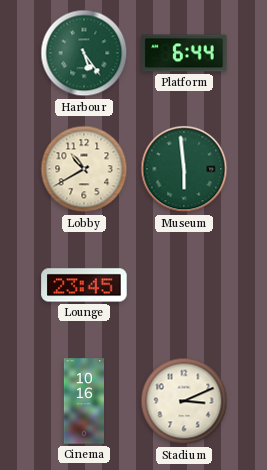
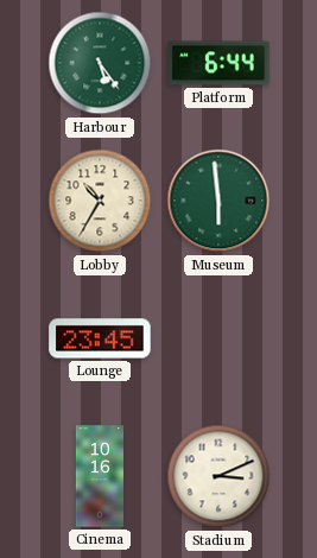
Lobby: 10:40 -> 10:35
